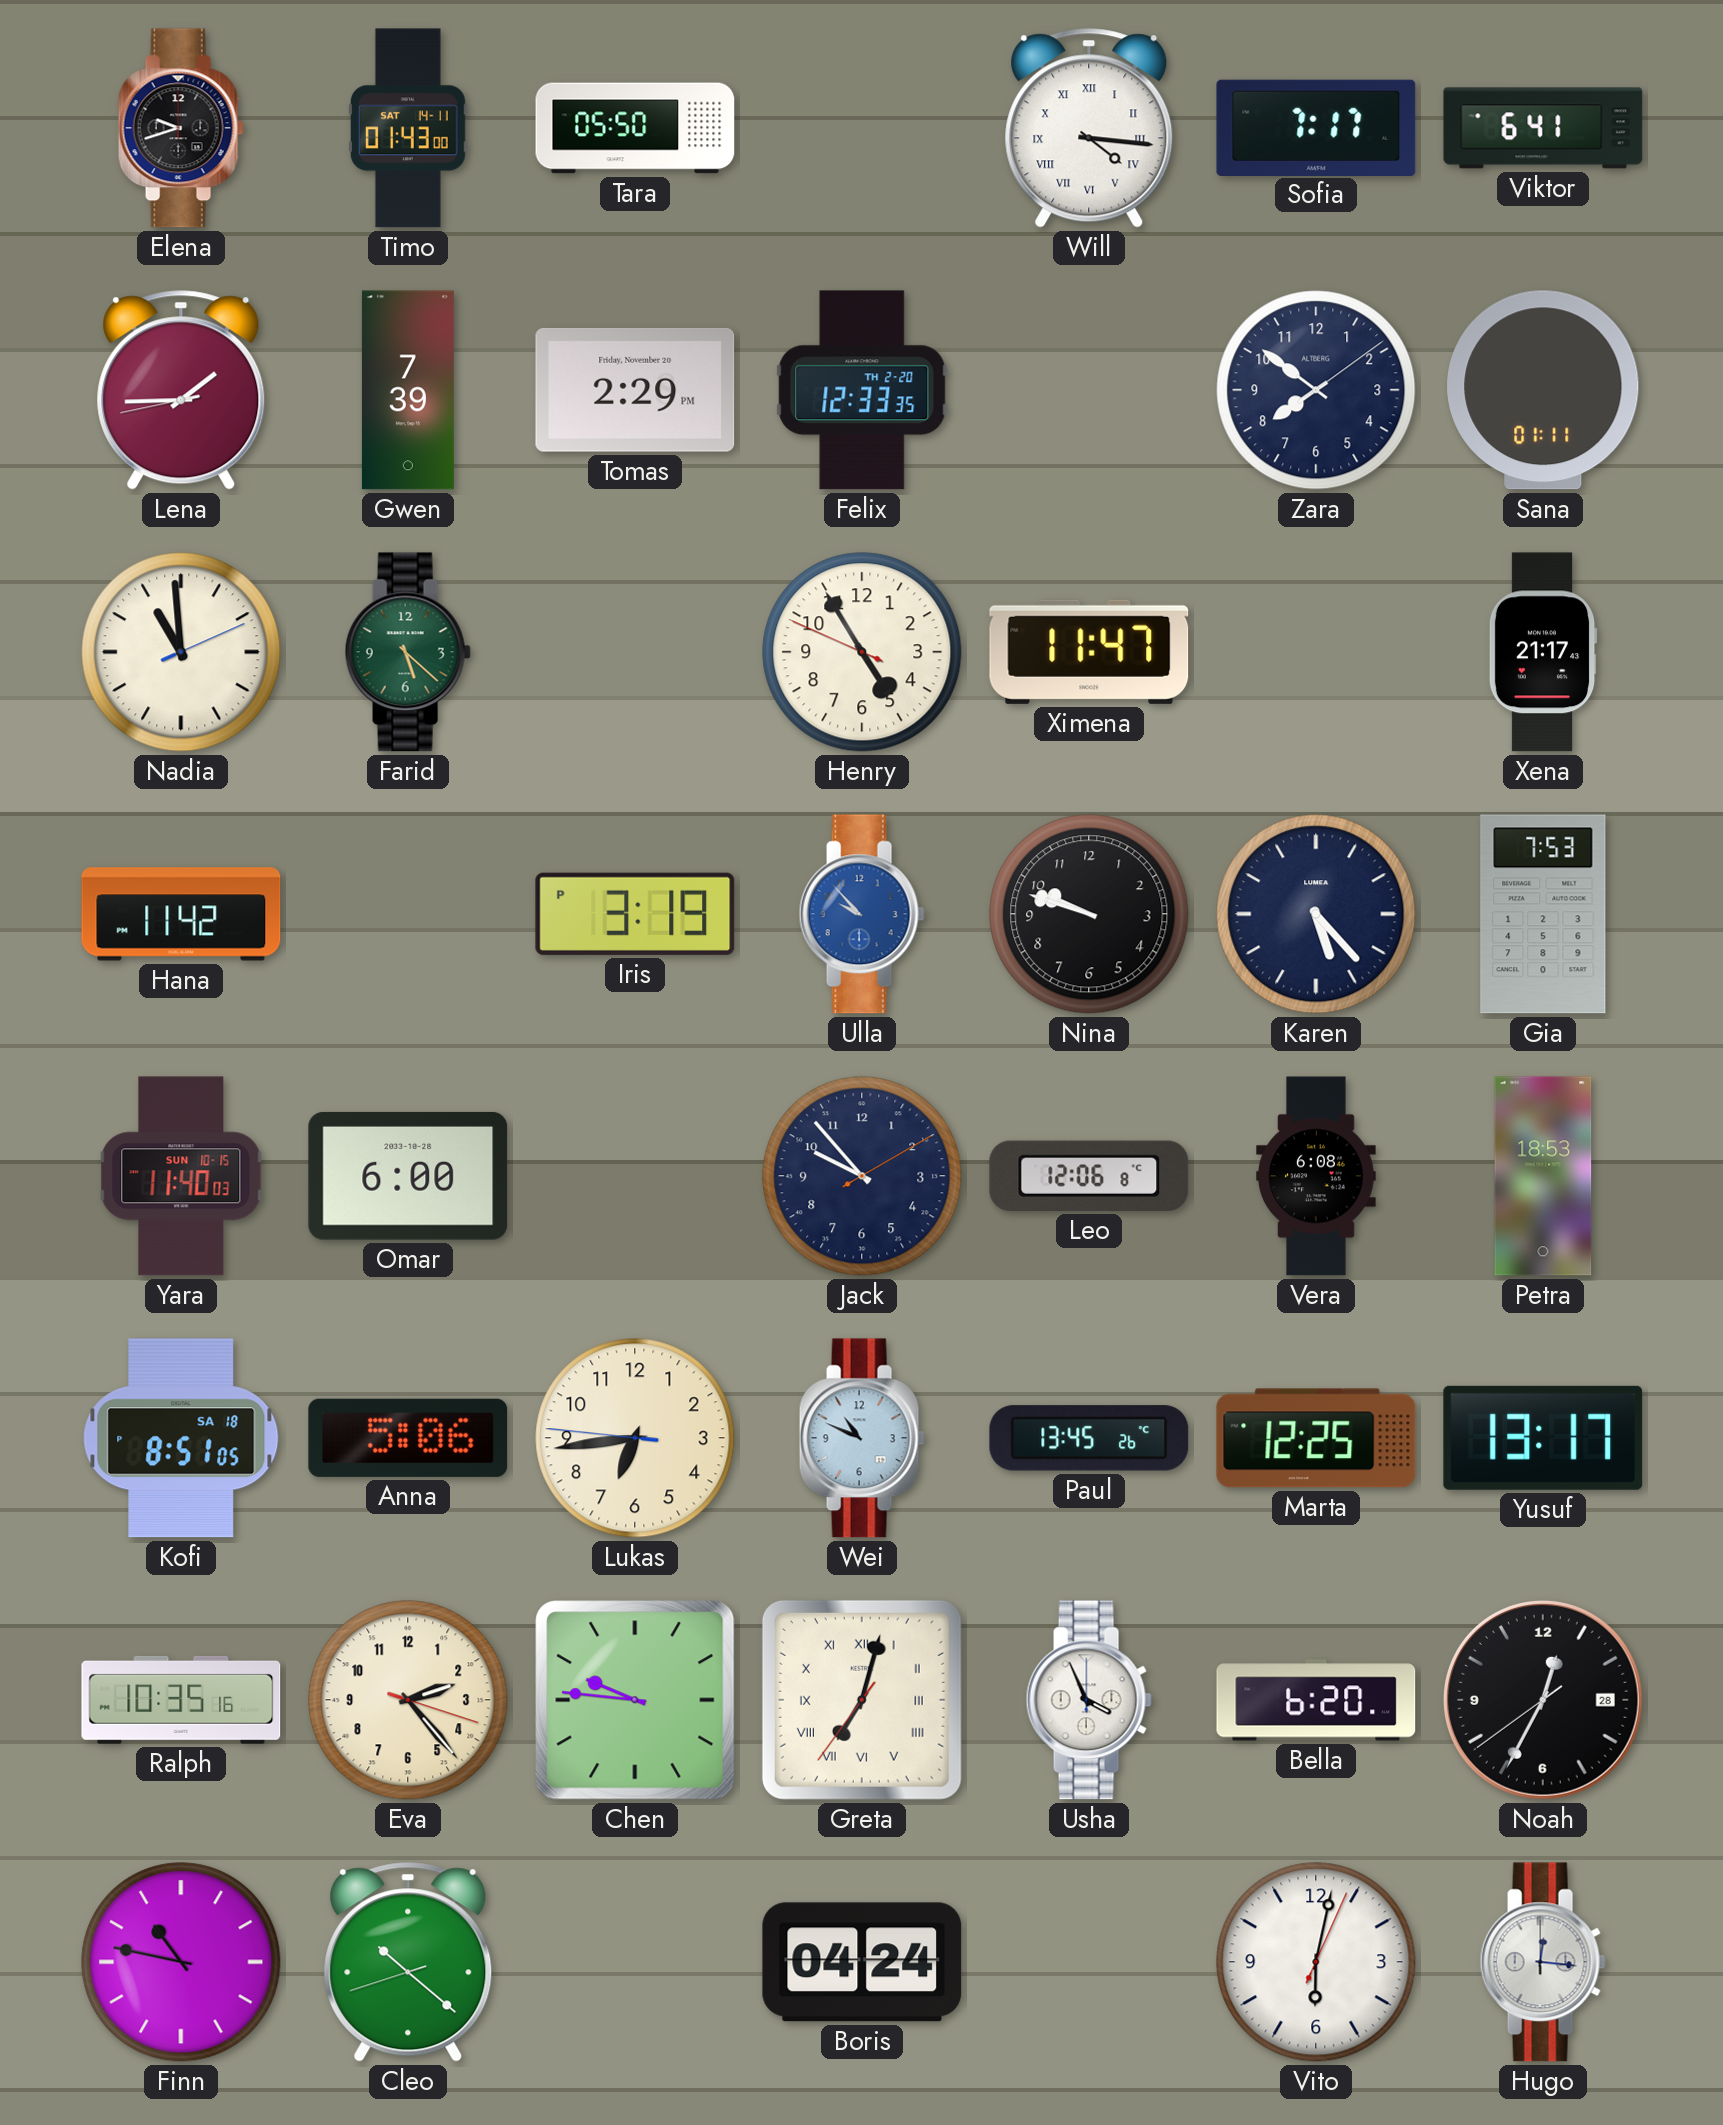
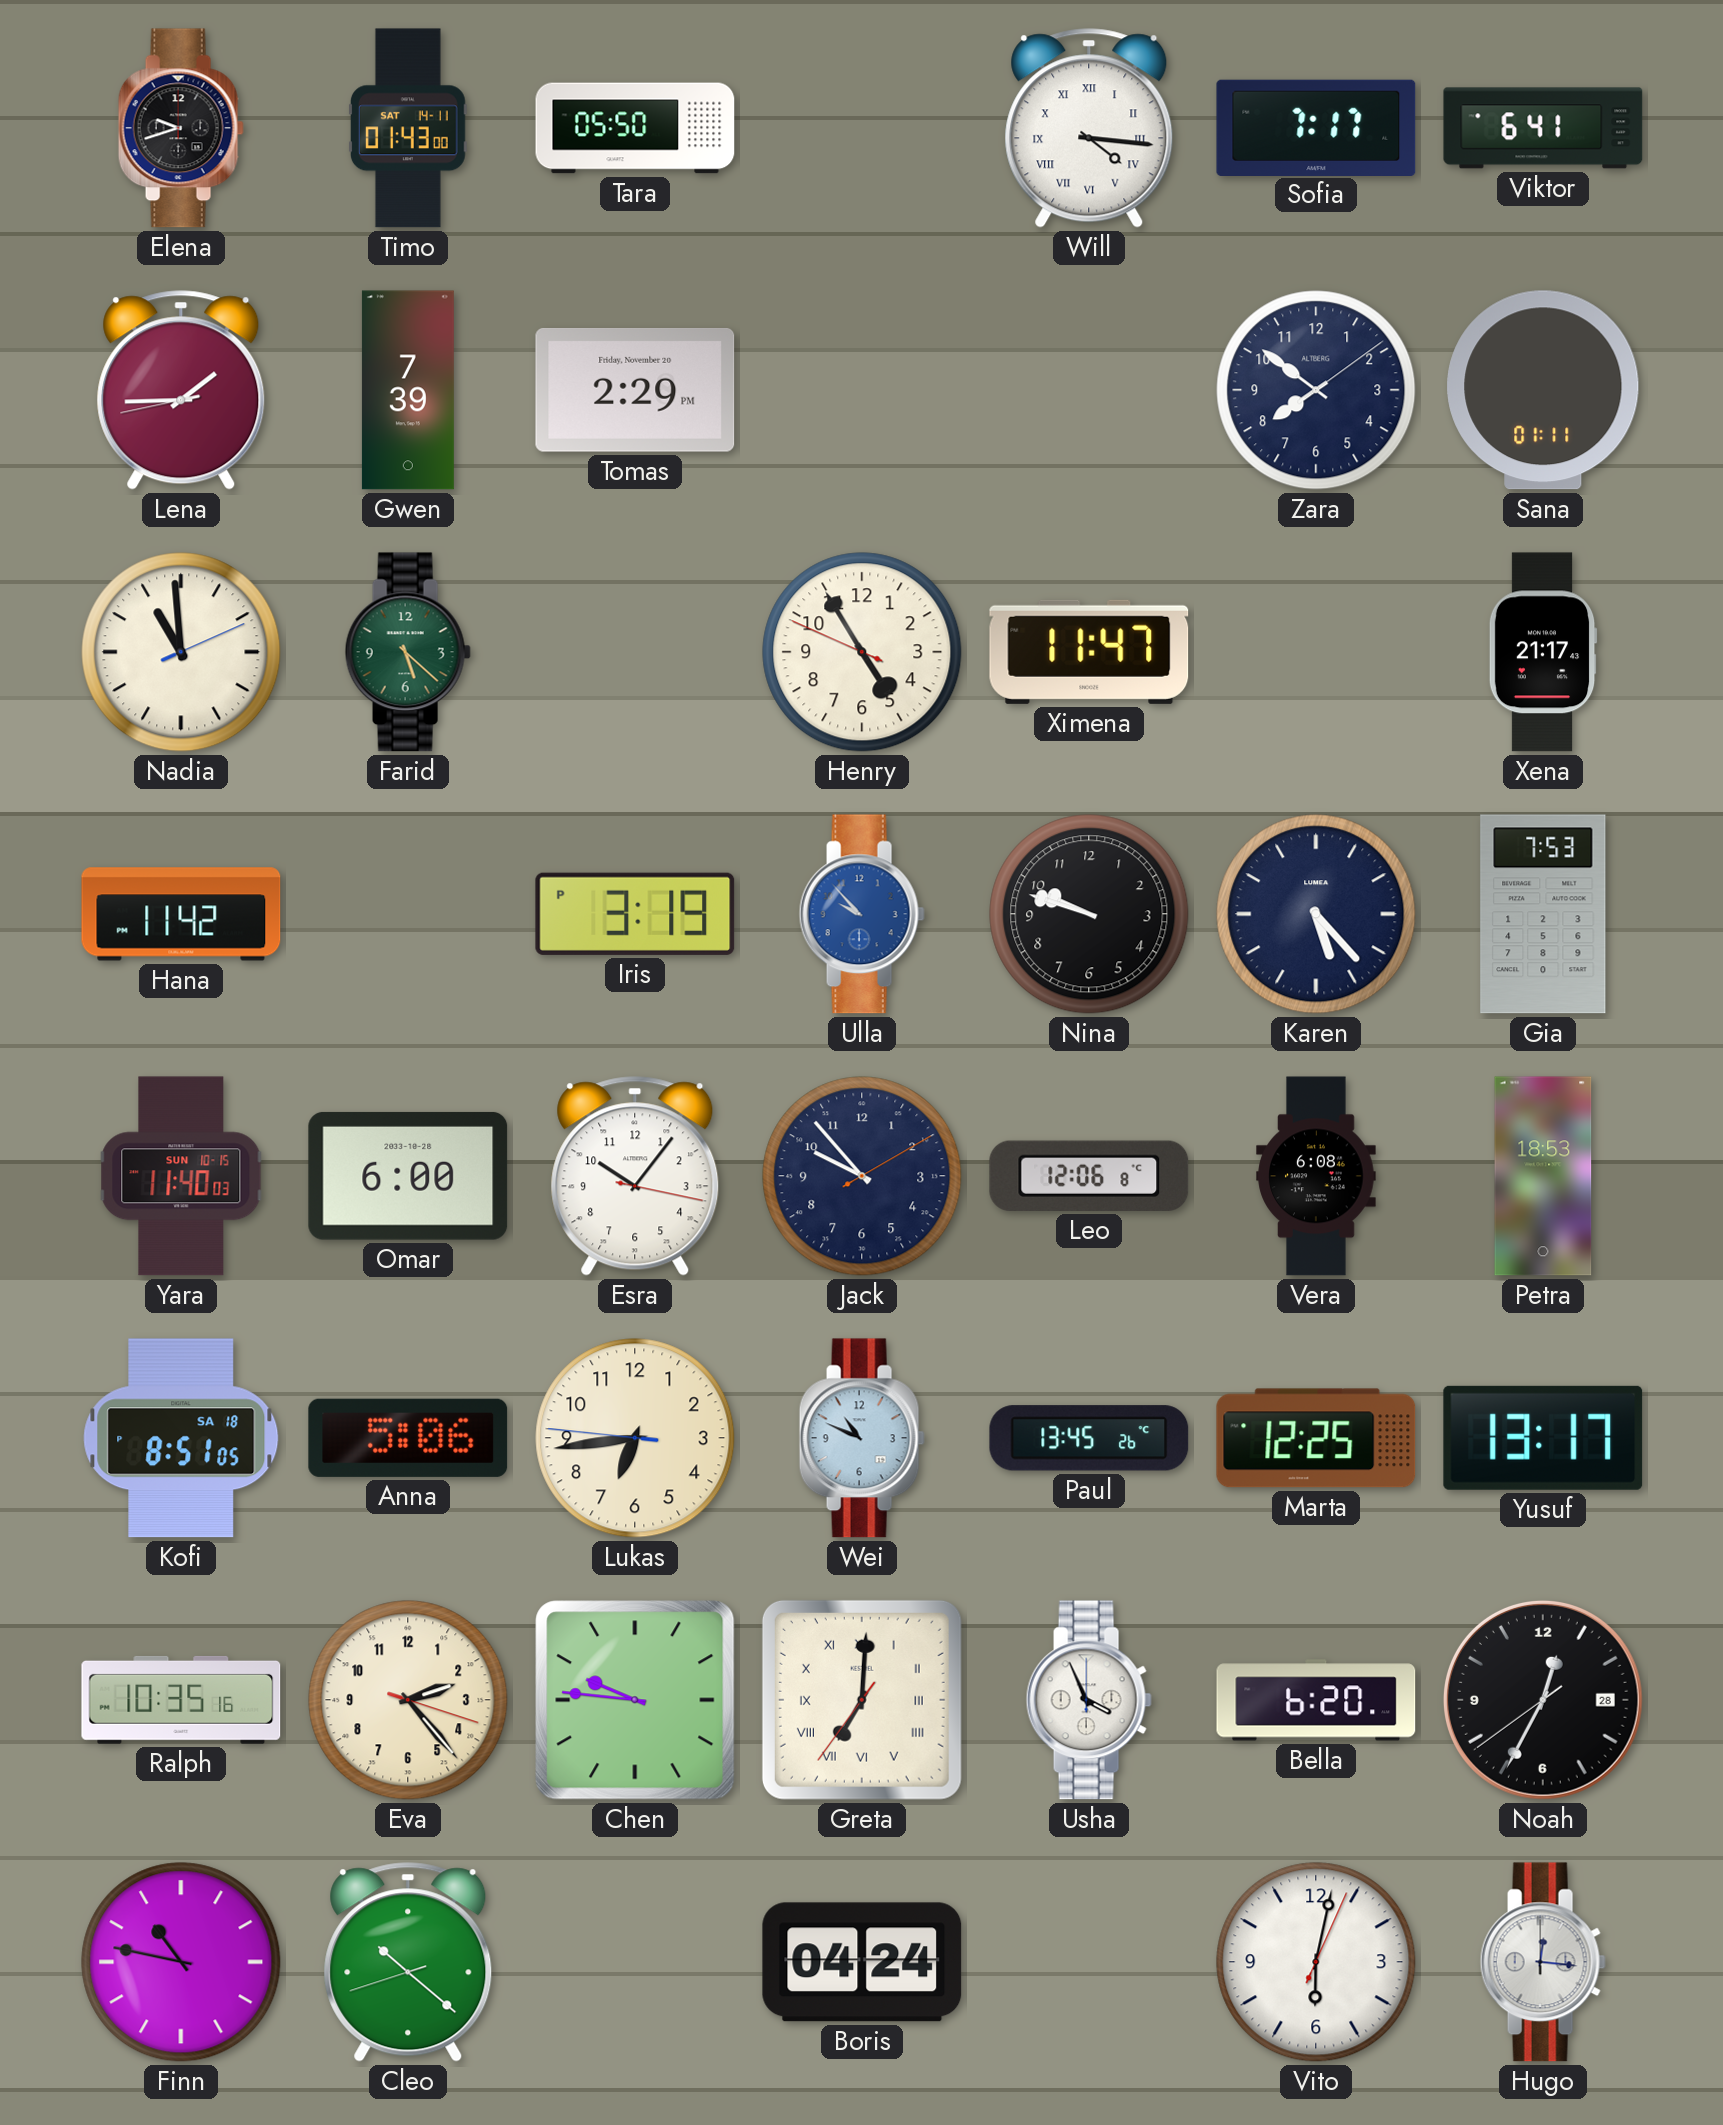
Felix: 12:33 -> none
Esra: none -> 10:06
Greta: 7:02 -> 7:00
